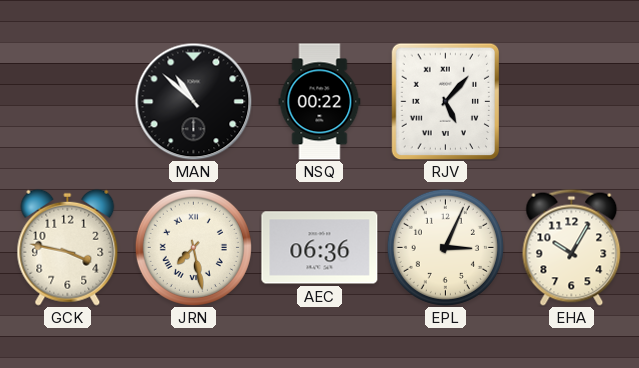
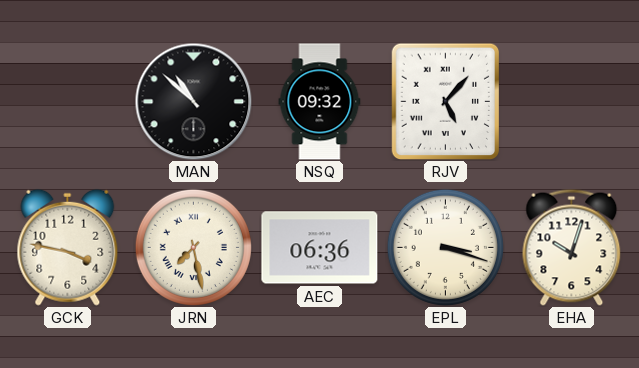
NSQ: 00:22 -> 09:32
EPL: 3:04 -> 3:18
EHA: 10:05 -> 10:03
